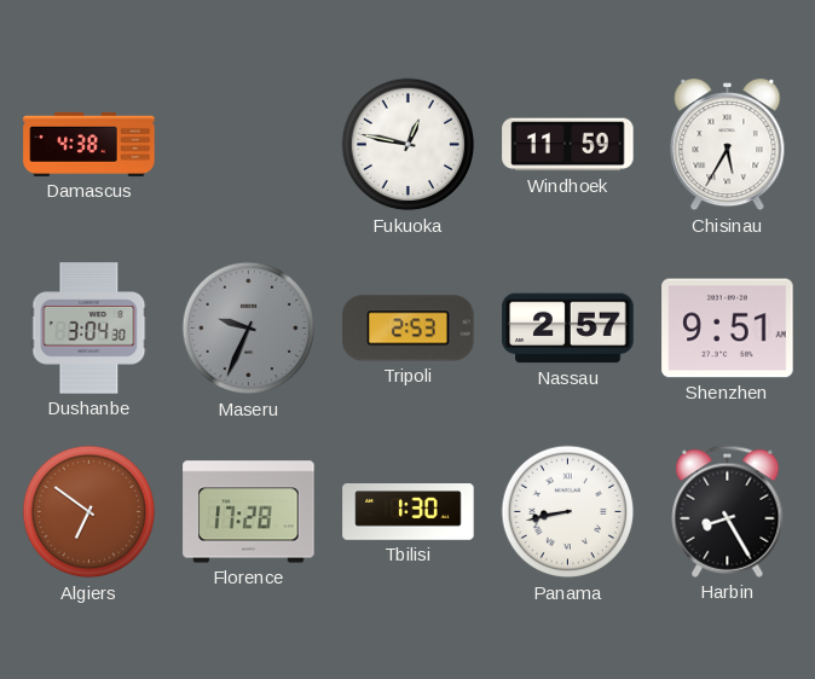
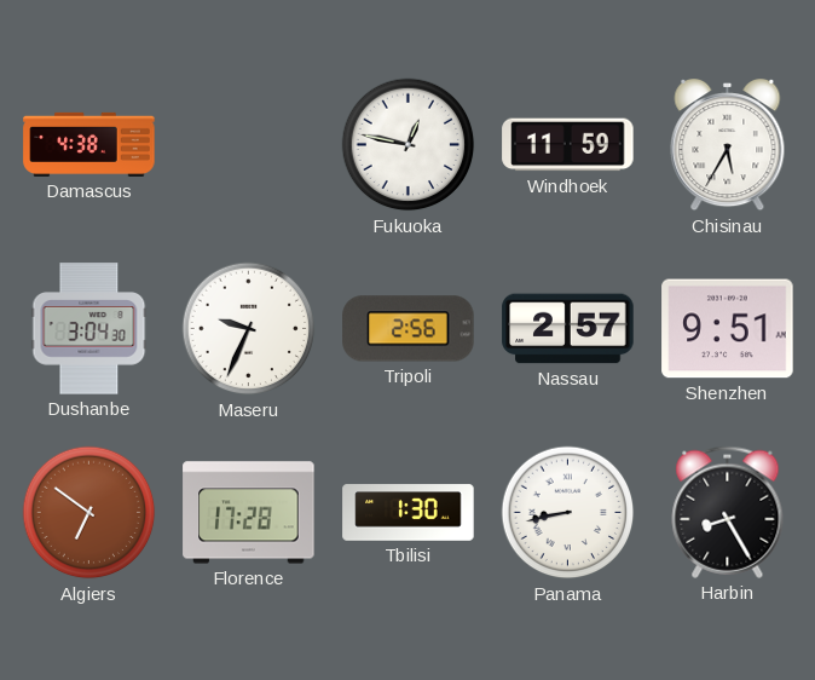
Maseru dial: grey -> white
Tripoli: 2:53 -> 2:56
